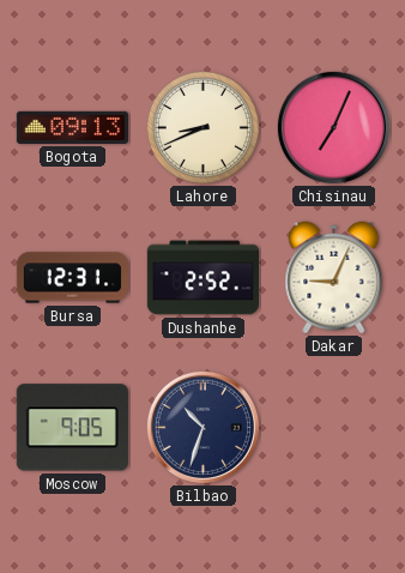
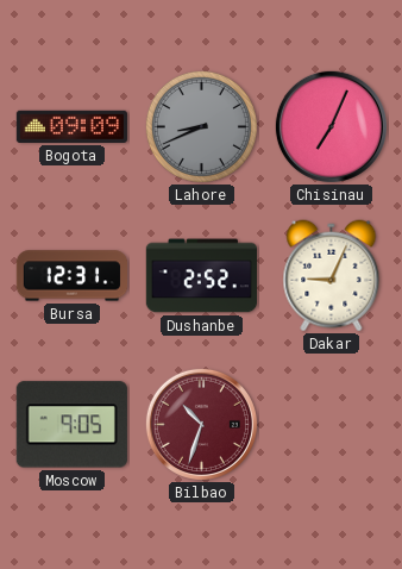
Bogota: 09:13 -> 09:09
Lahore dial: cream -> grey
Bilbao dial: navy -> burgundy
